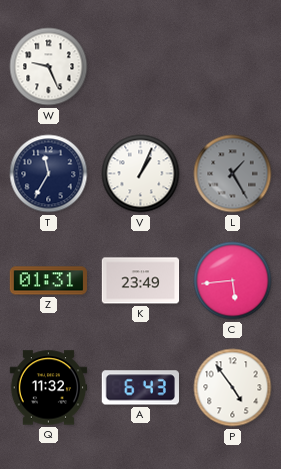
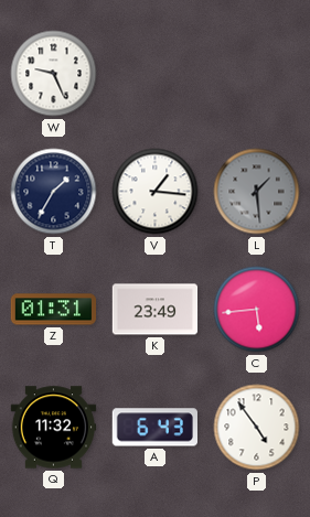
T: 11:35 -> 1:35
V: 1:04 -> 1:16
L: 1:25 -> 1:29
